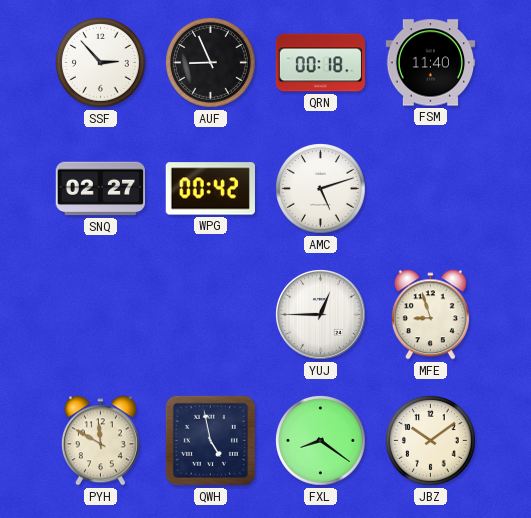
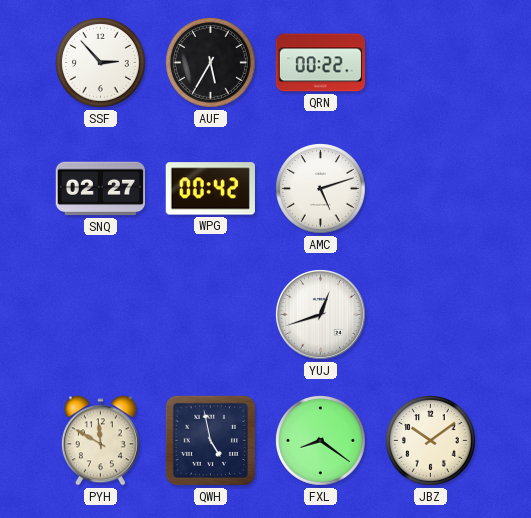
AUF: 8:56 -> 5:35
QRN: 00:18 -> 00:22
FSM: 11:40 -> none
YUJ: 12:45 -> 12:42
MFE: 8:57 -> none
